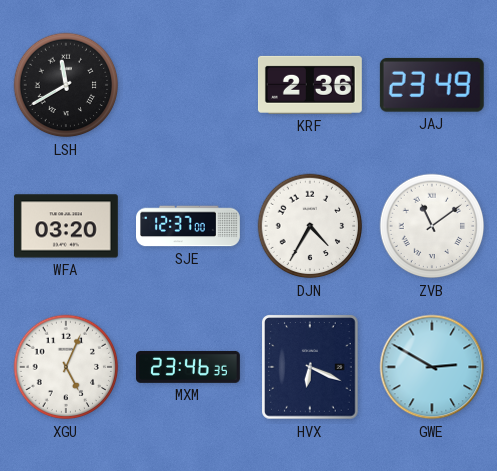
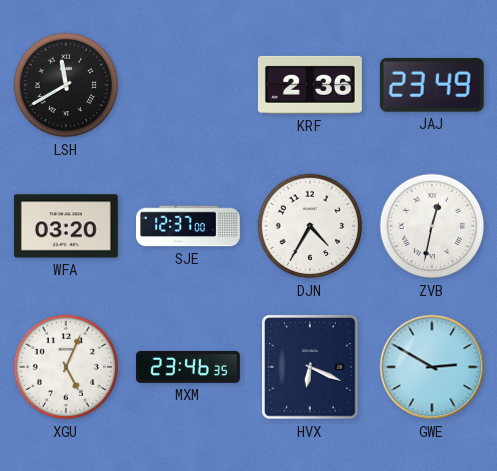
ZVB: 11:09 -> 12:32
